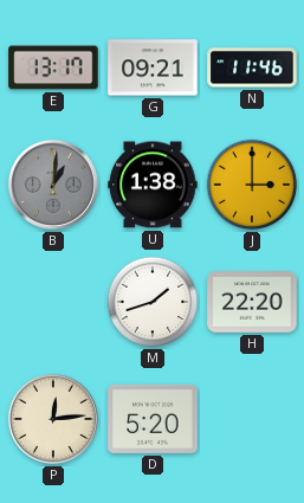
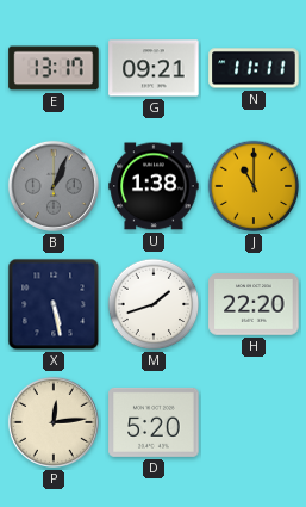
N: 11:46 -> 11:11
B: 1:01 -> 1:04
J: 3:00 -> 11:00
X: none -> 5:28
